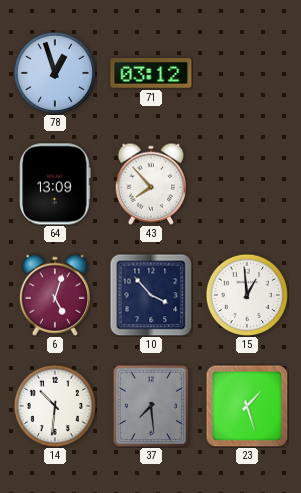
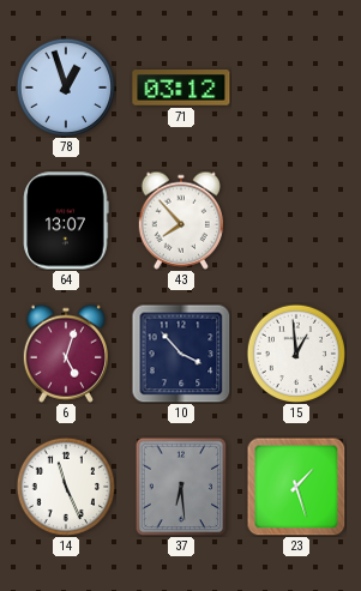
64: 13:09 -> 13:07
14: 10:31 -> 11:26
37: 7:29 -> 6:29
